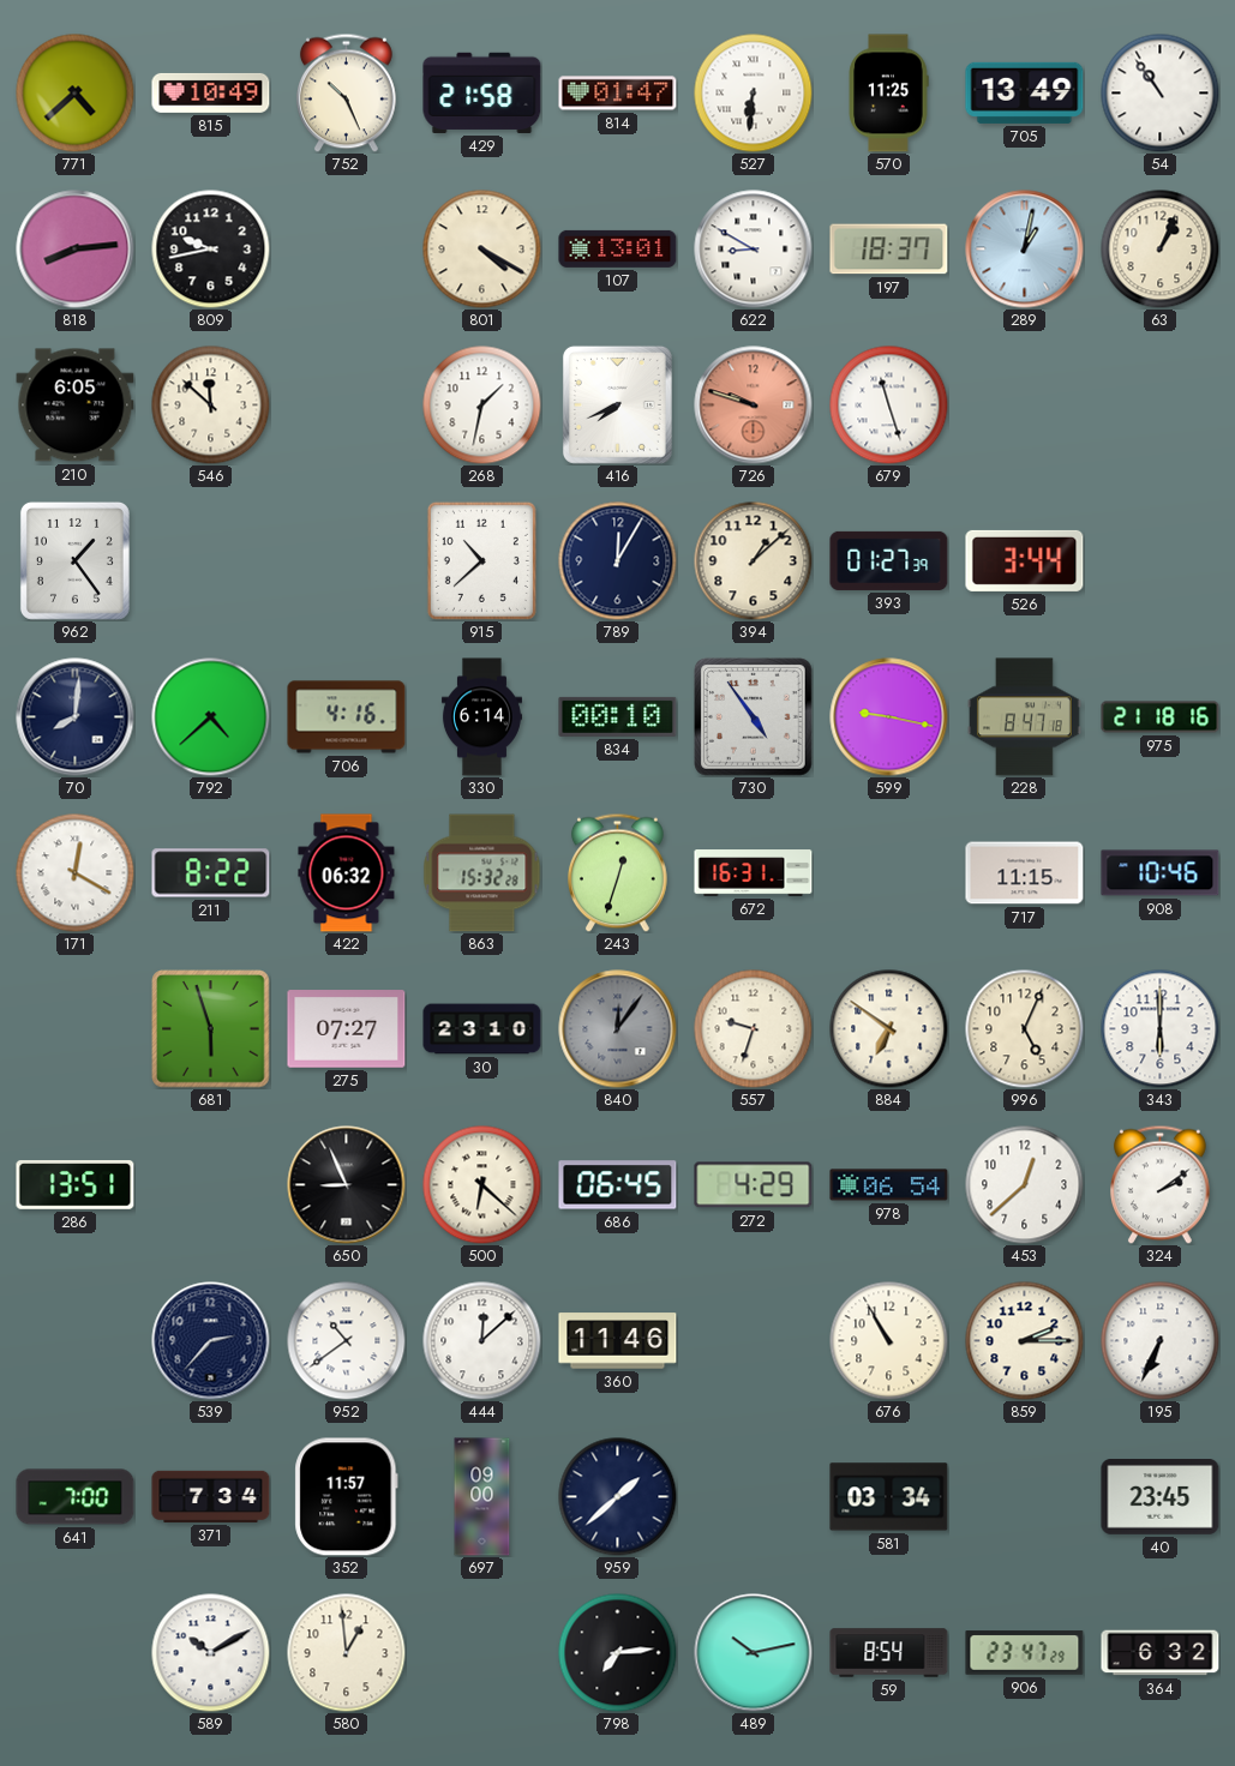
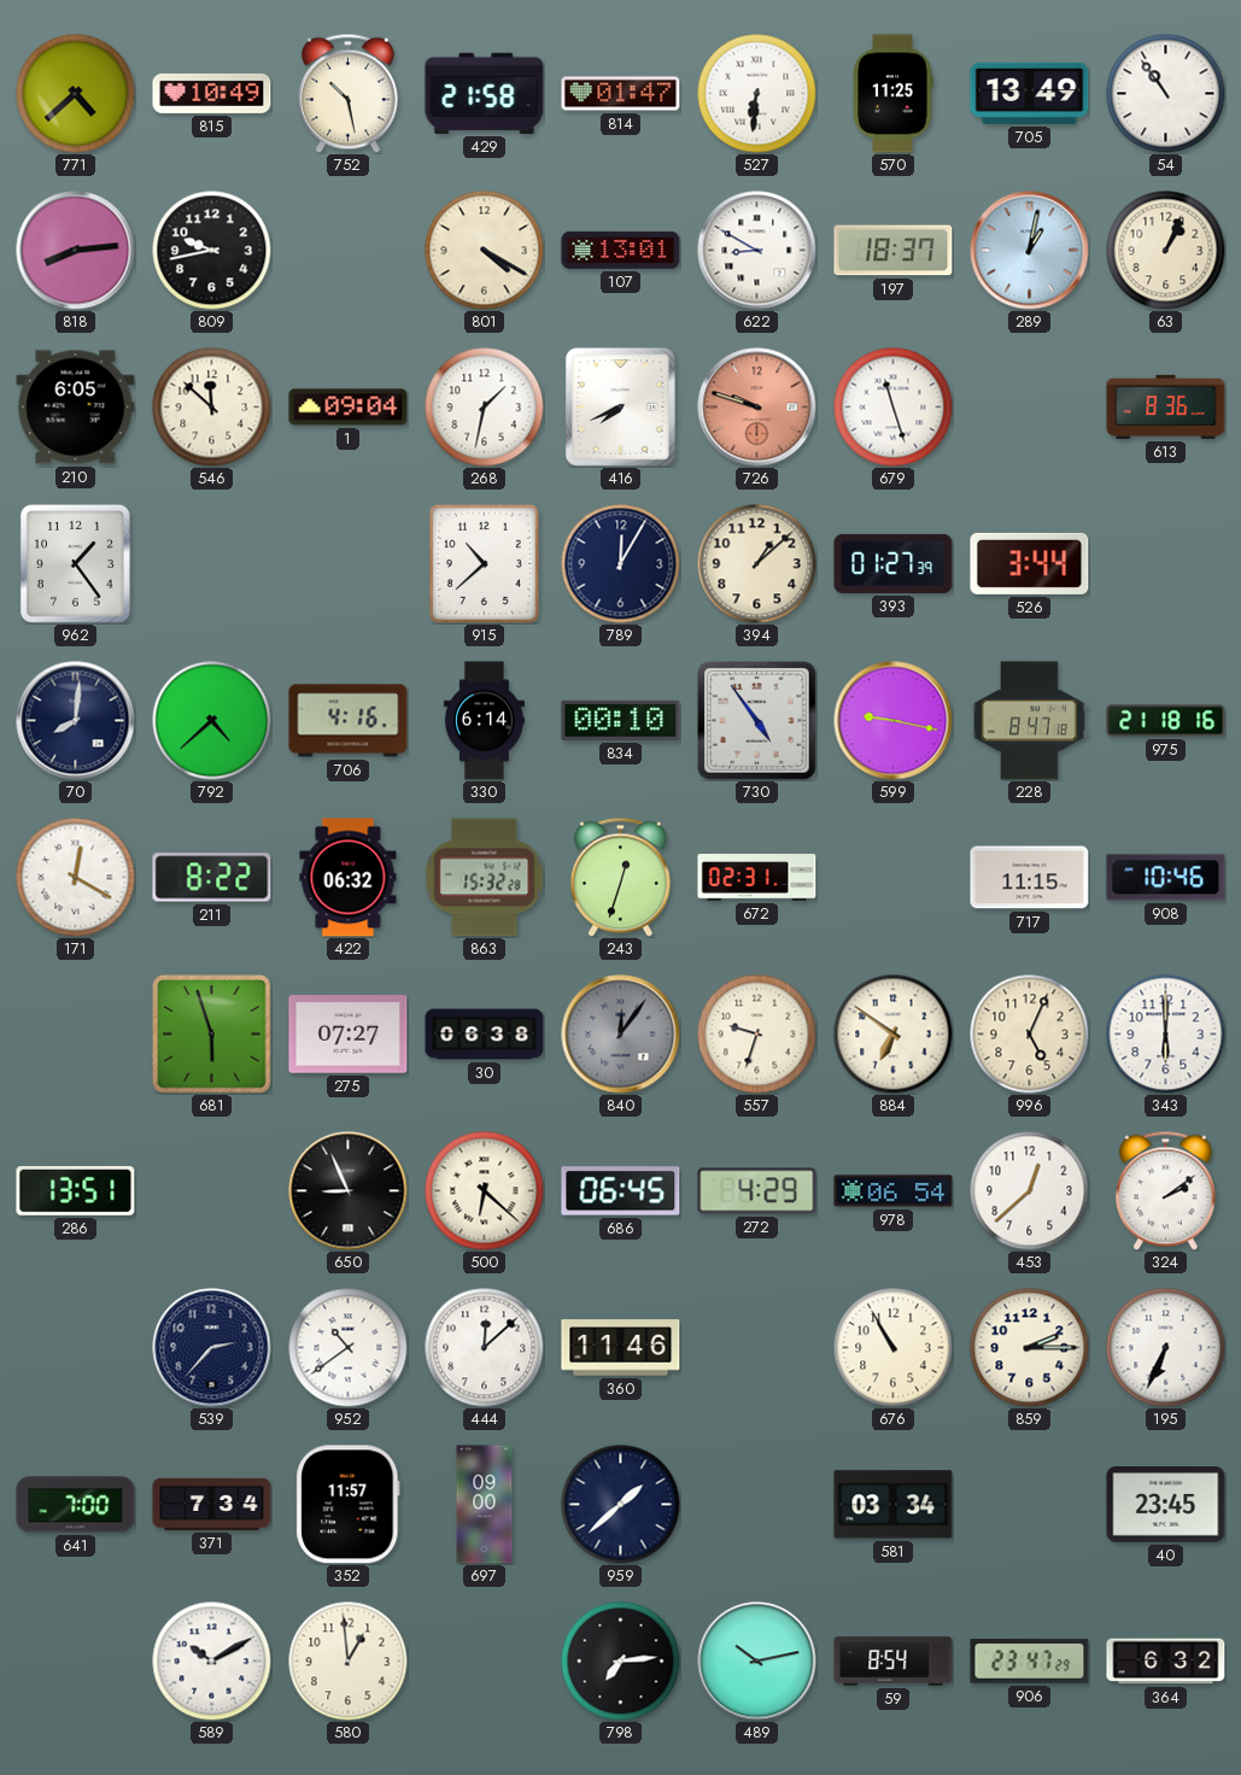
752: 10:26 -> 10:28
1: none -> 09:04
613: none -> 8:36
672: 16:31 -> 02:31
30: 23:10 -> 06:38
